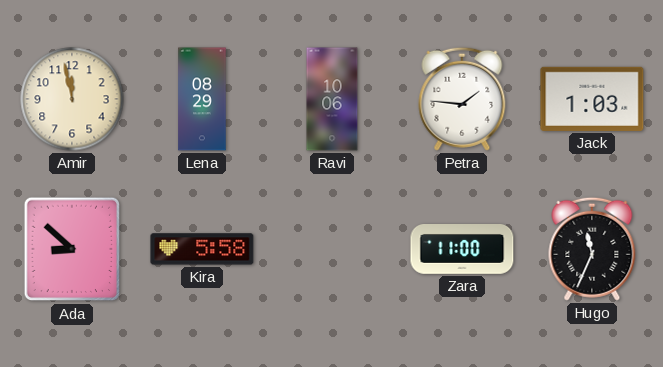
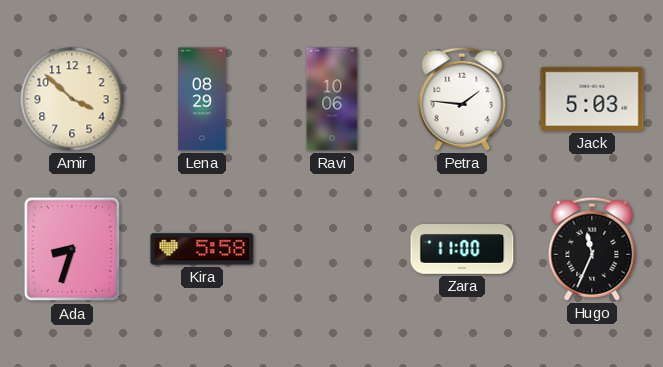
Amir: 11:58 -> 3:52
Jack: 1:03 -> 5:03
Ada: 8:52 -> 8:33
